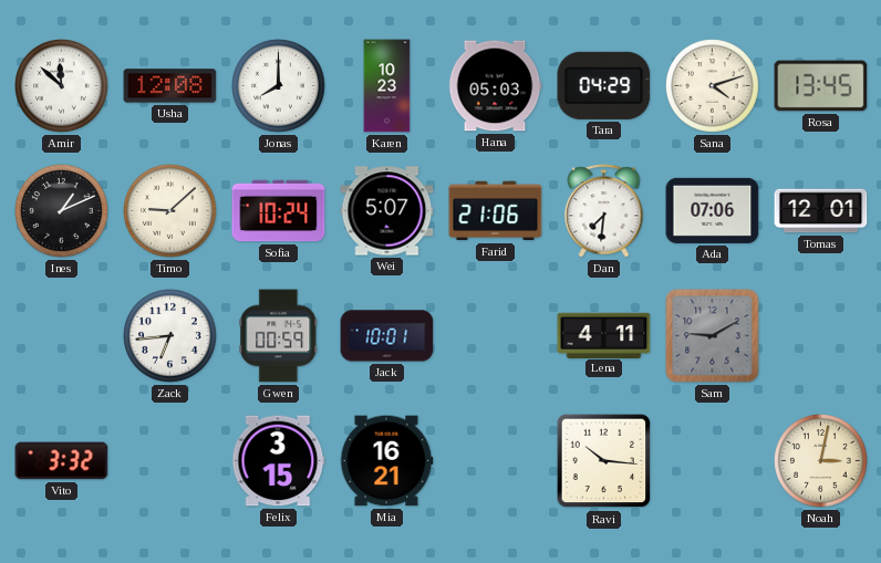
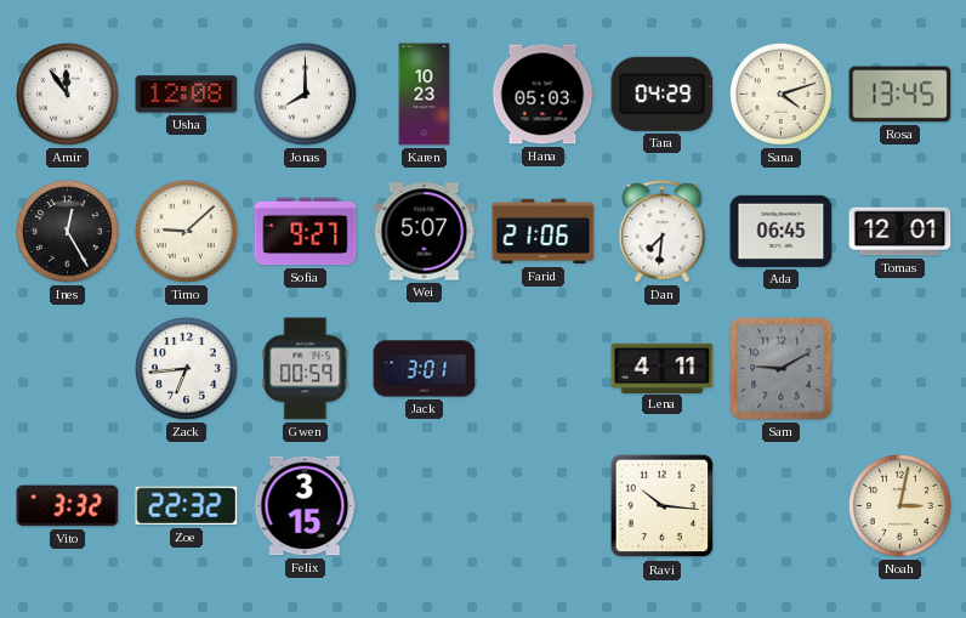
Amir: 11:52 -> 11:54
Ines: 1:11 -> 12:25
Sofia: 10:24 -> 9:27
Ada: 07:06 -> 06:45
Jack: 10:01 -> 3:01
Zoe: none -> 22:32
Mia: 16:21 -> none
